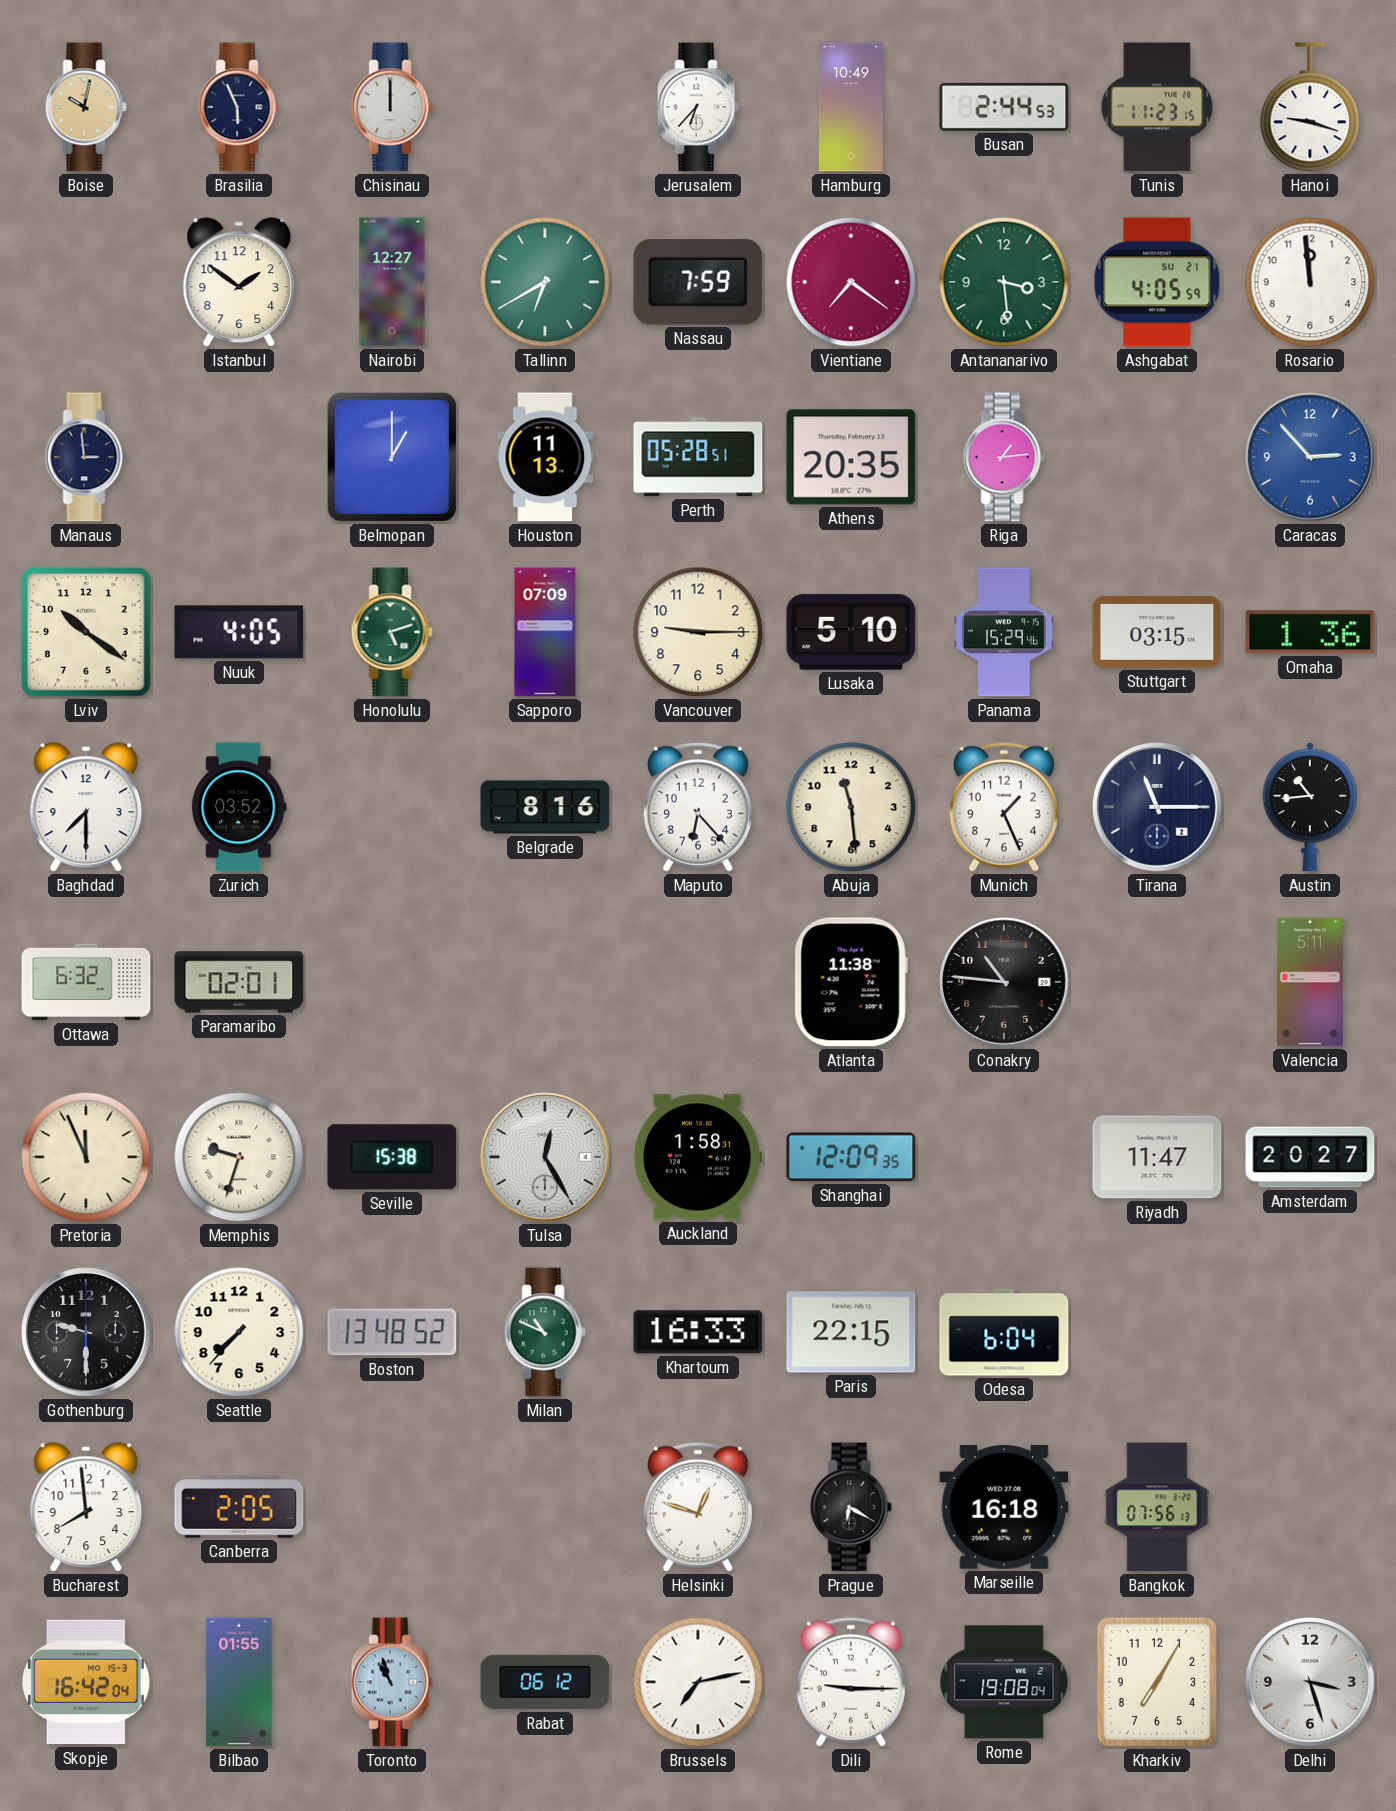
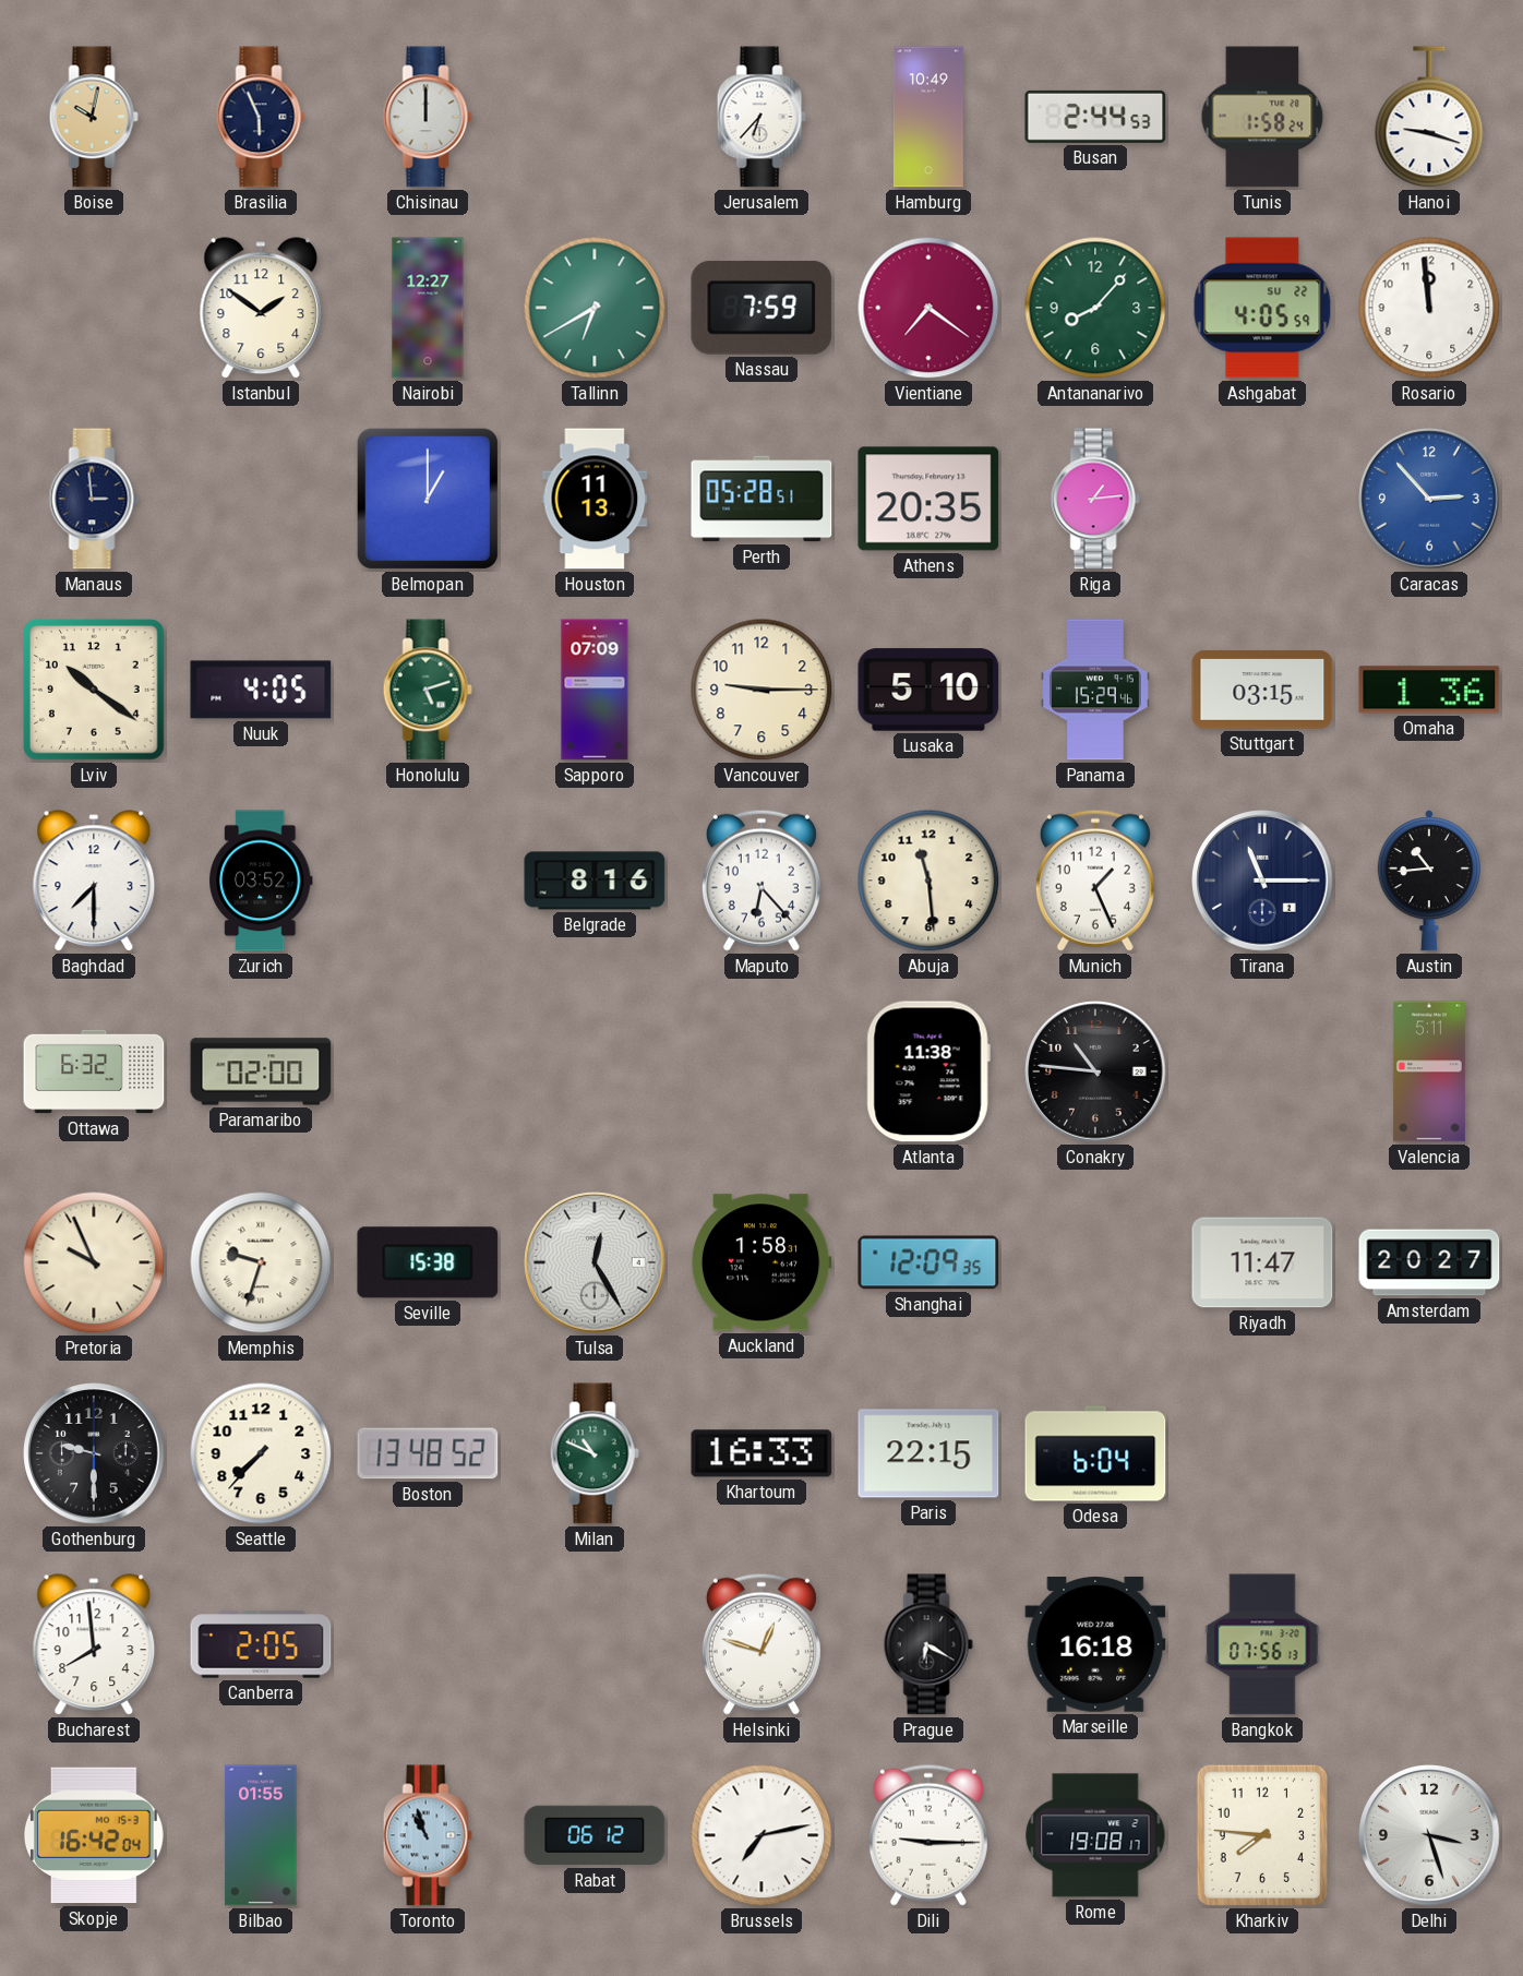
Tunis: 11:23 -> 1:58
Antananarivo: 3:29 -> 8:07
Ashgabat date: SU 21 -> SU 22
Paramaribo: 02:01 -> 02:00
Pretoria: 11:56 -> 9:56
Rome: 19:08:04 -> 19:08:17
Kharkiv: 7:05 -> 7:46
